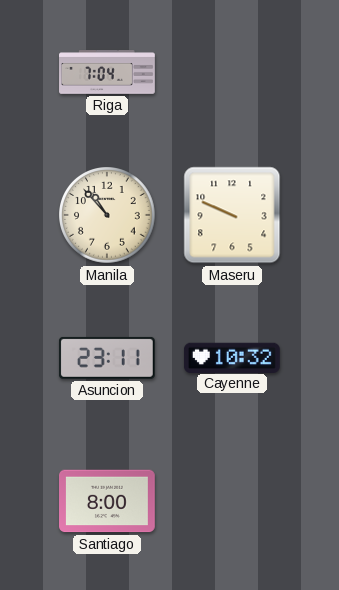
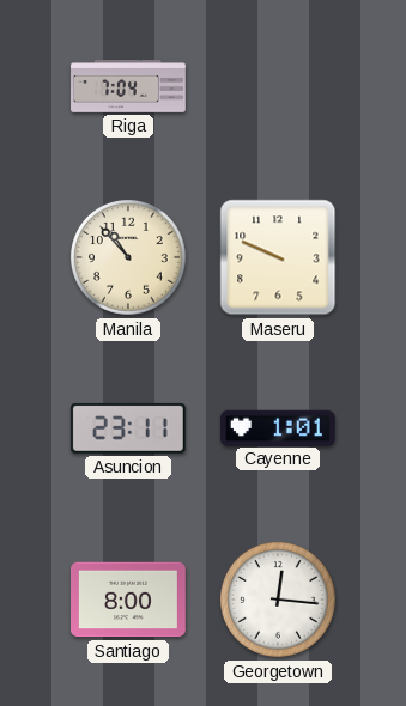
Cayenne: 10:32 -> 1:01
Georgetown: none -> 12:16
